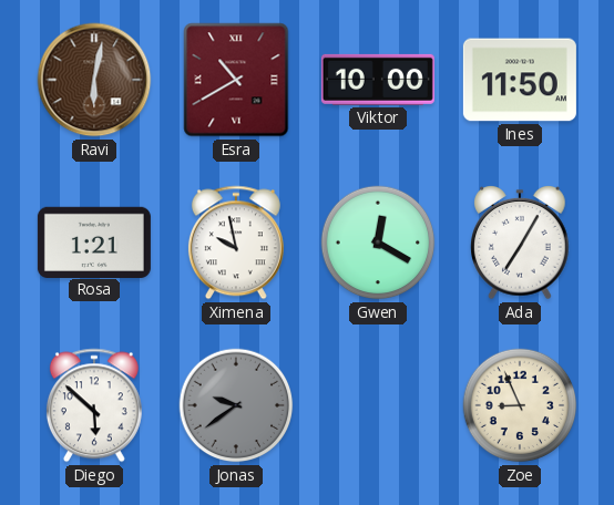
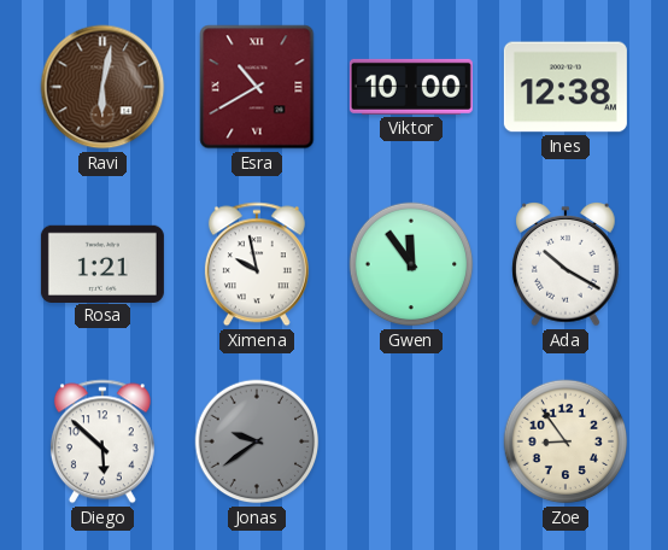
Ines: 11:50 -> 12:38
Gwen: 12:20 -> 11:54
Ada: 7:05 -> 10:20
Zoe: 8:56 -> 8:54
